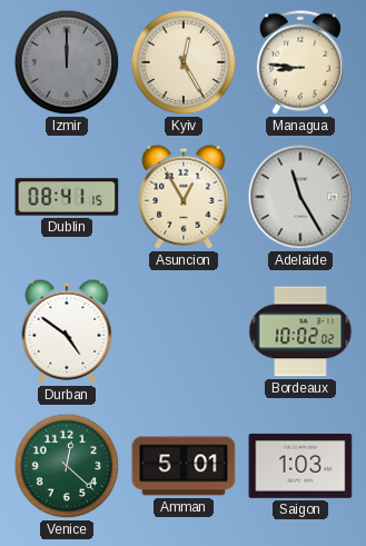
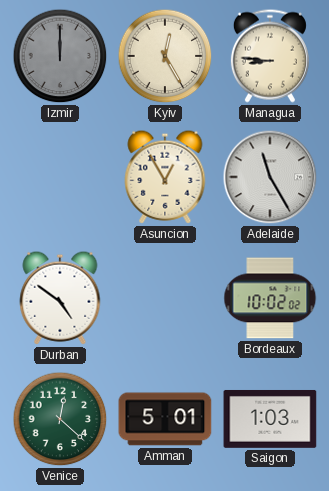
Dublin: 08:41 -> none
